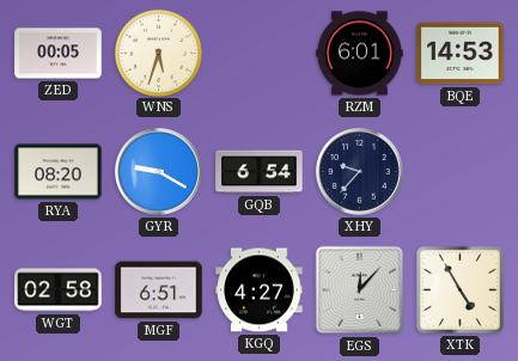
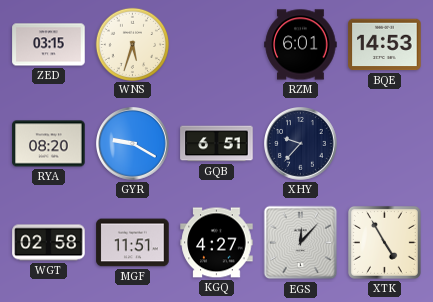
ZED: 00:05 -> 03:15
GQB: 6:54 -> 6:51
MGF: 6:51 -> 11:51
